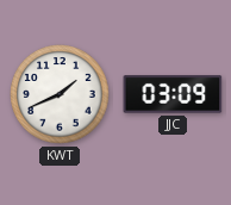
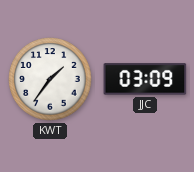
KWT: 1:41 -> 1:36
